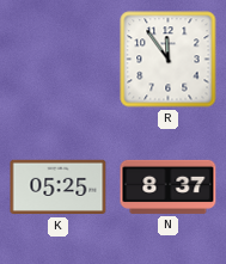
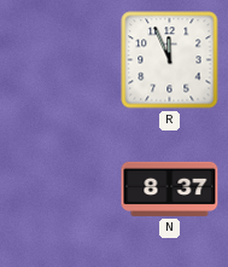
R: 11:54 -> 11:56
K: 05:25 -> none
